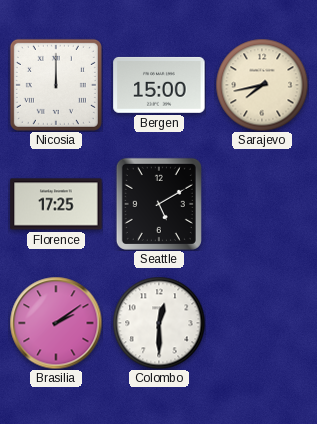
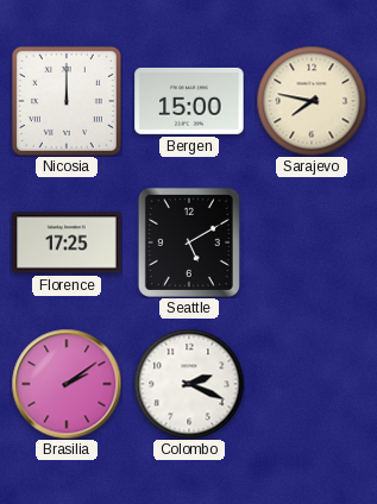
Sarajevo: 7:43 -> 7:47
Colombo: 12:30 -> 2:19
